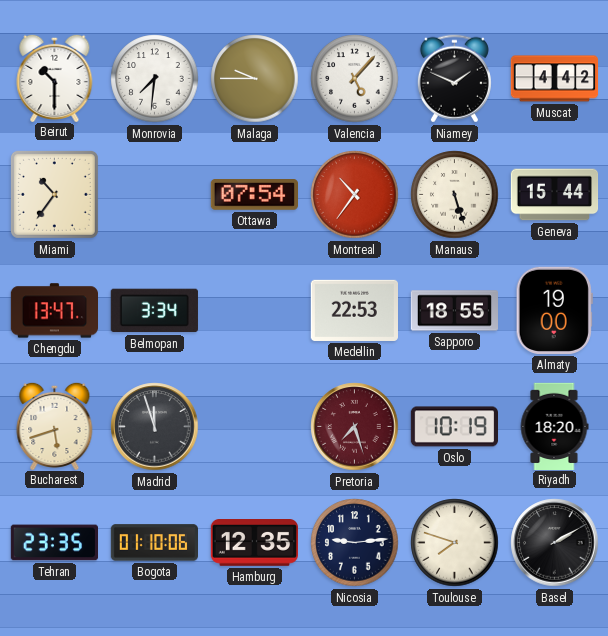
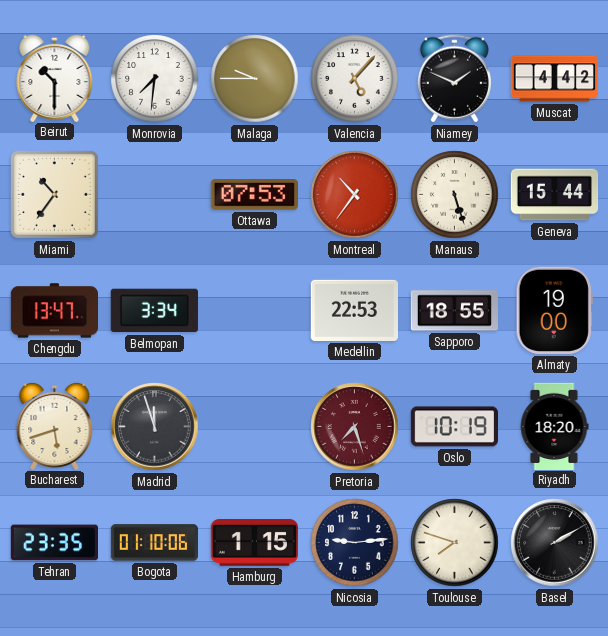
Ottawa: 07:54 -> 07:53
Hamburg: 12:35 -> 1:15
